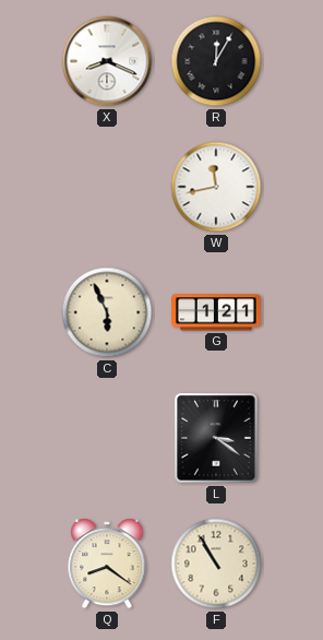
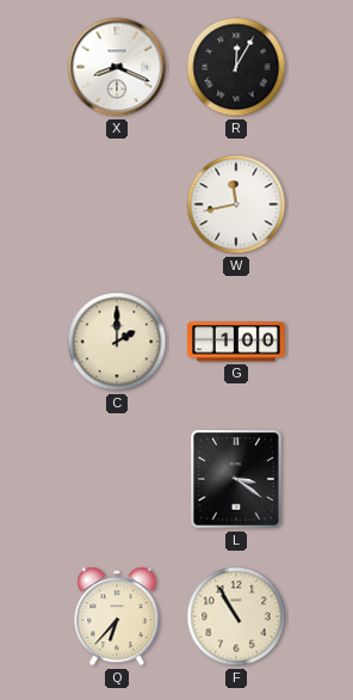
C: 5:56 -> 2:00
G: 1:21 -> 1:00
Q: 8:21 -> 6:37
